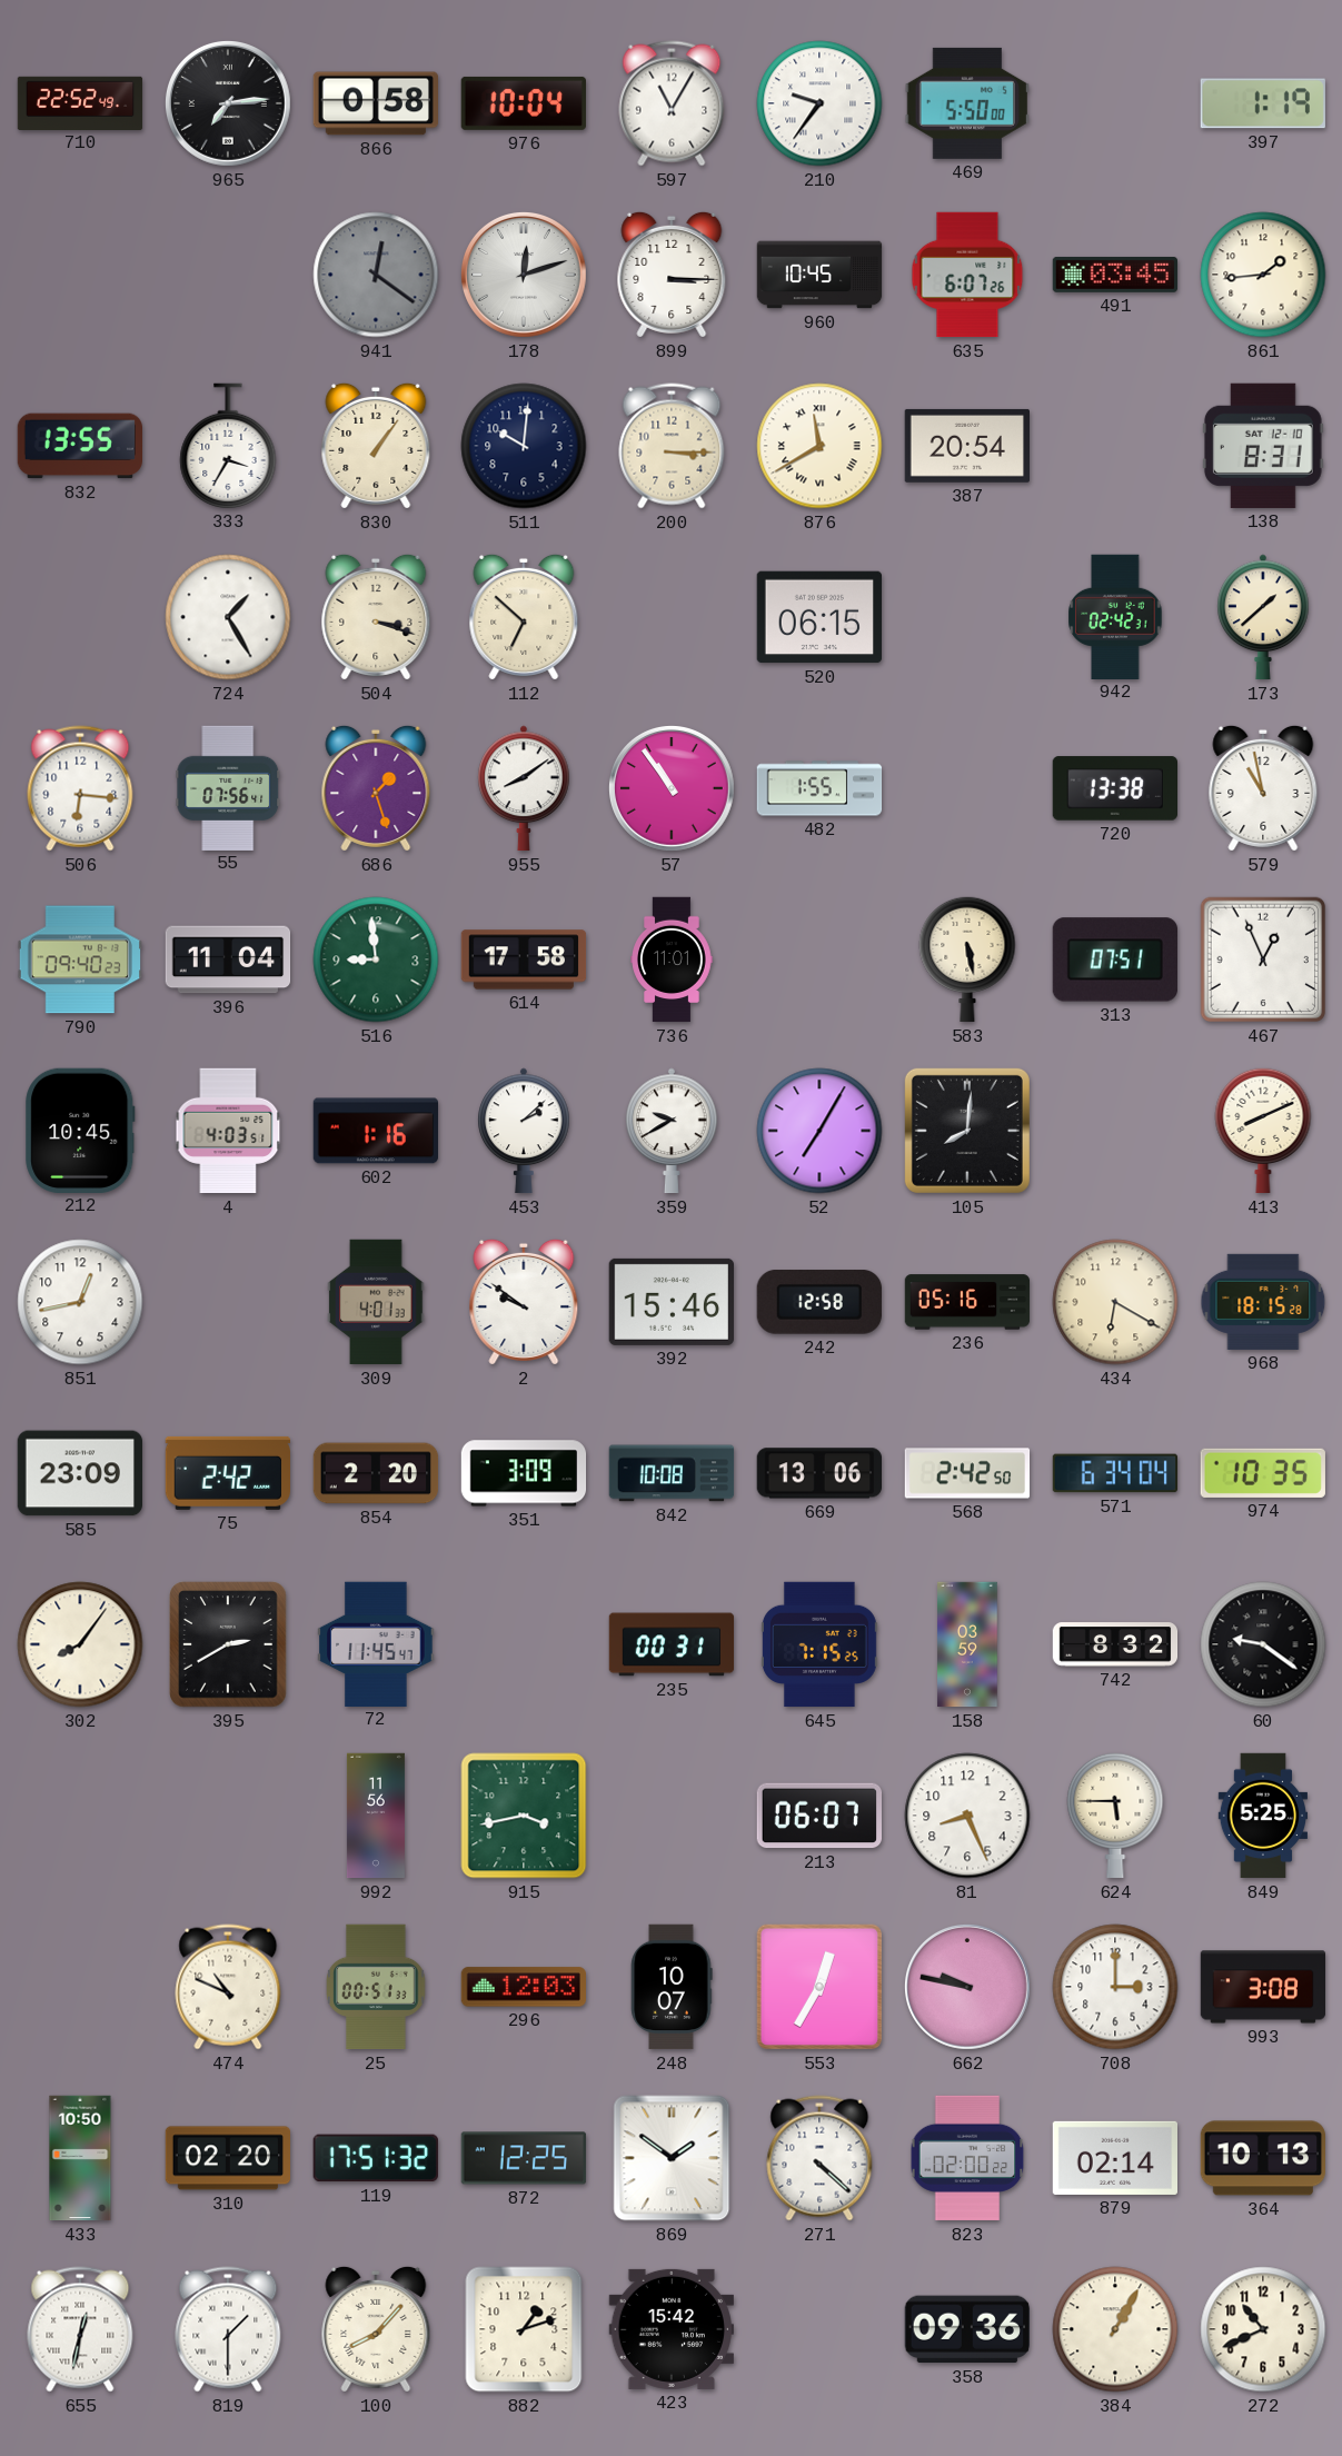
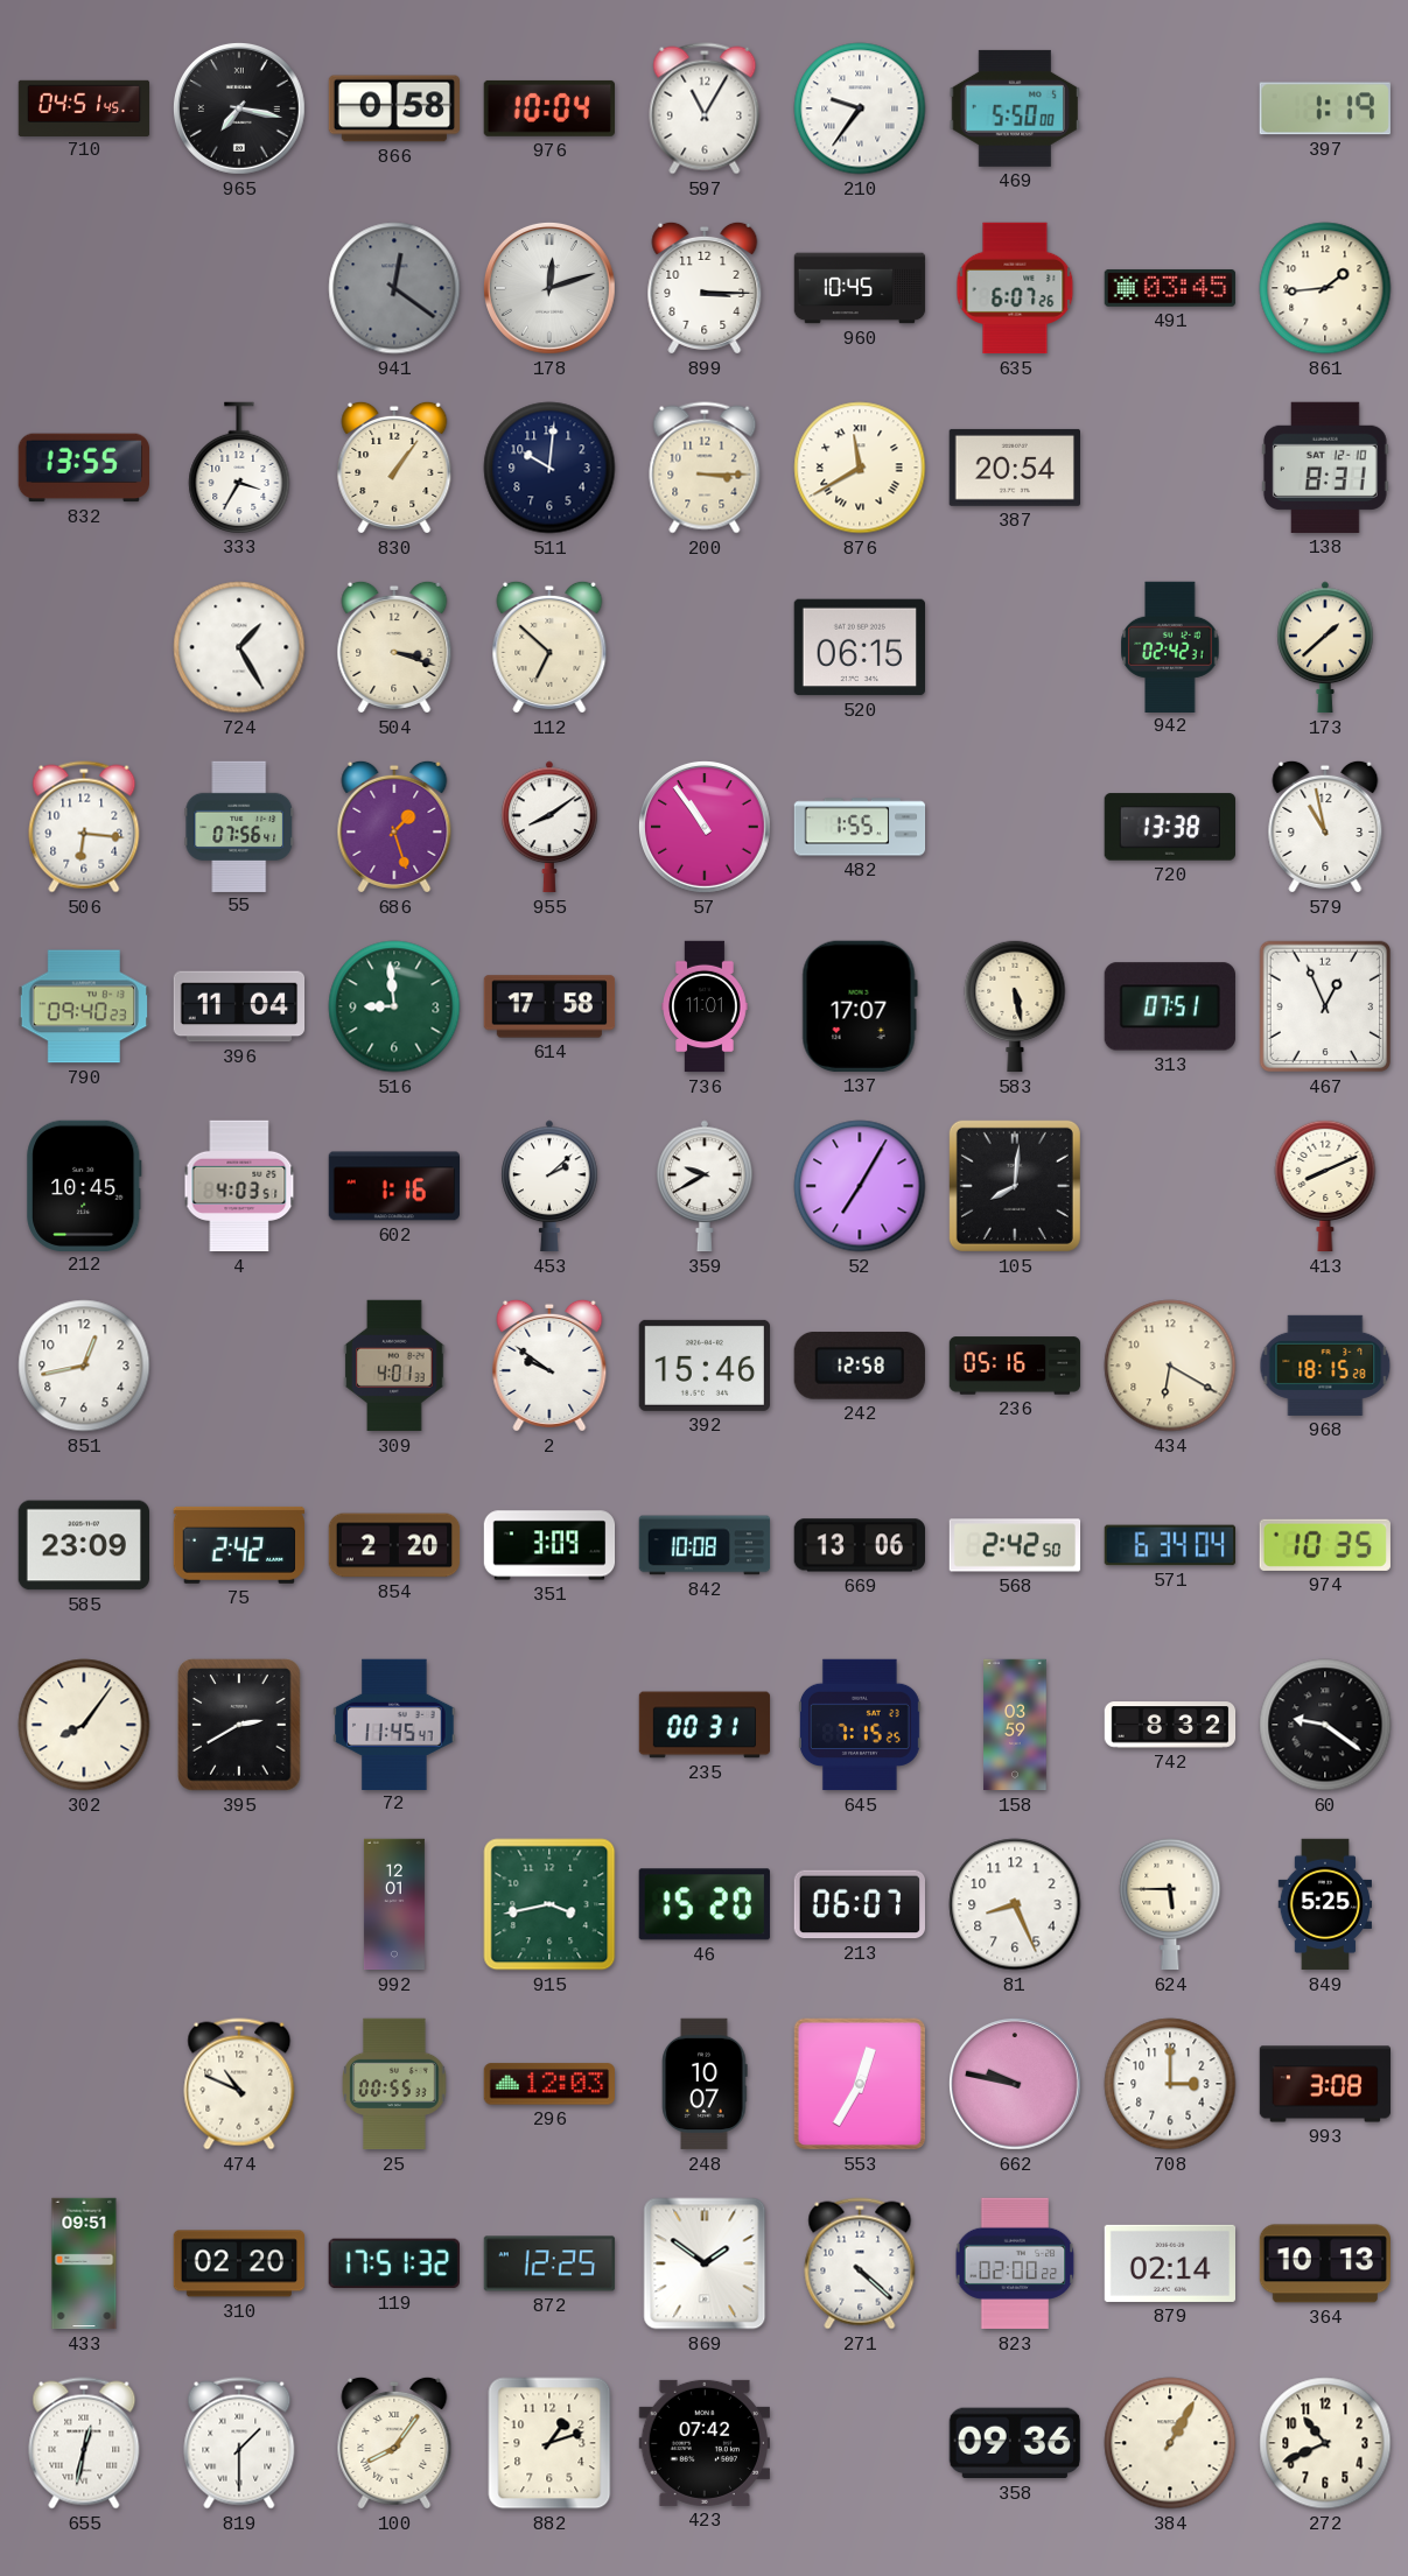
710: 22:52 -> 04:51
965: 7:14 -> 7:17
137: none -> 17:07
992: 11:56 -> 12:01
46: none -> 15:20
25: 00:51 -> 00:55
433: 10:50 -> 09:51
100: 8:07 -> 8:06
423: 15:42 -> 07:42
